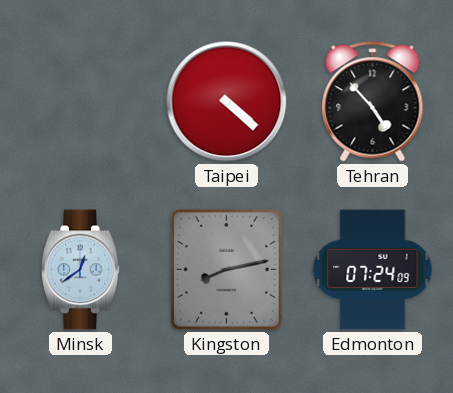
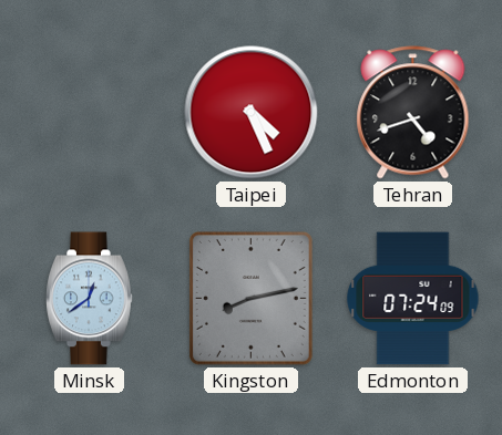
Taipei: 4:22 -> 4:26
Tehran: 4:53 -> 4:42
